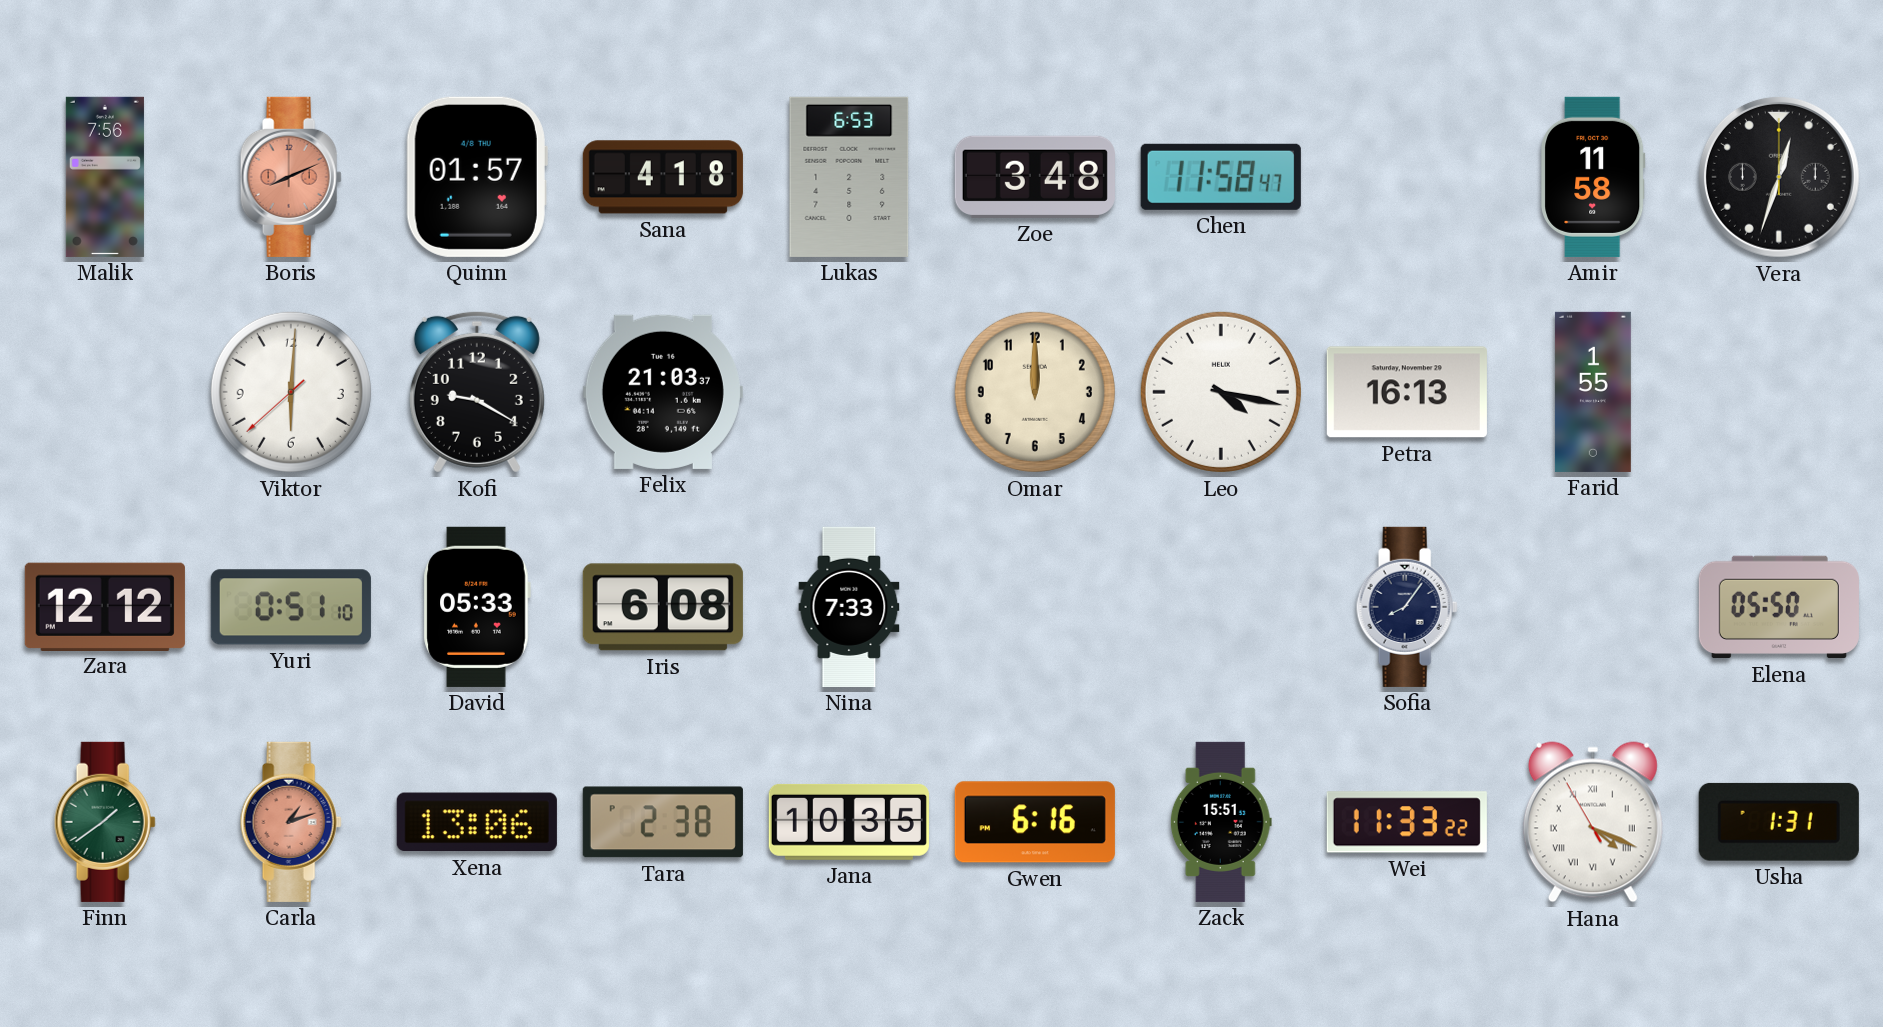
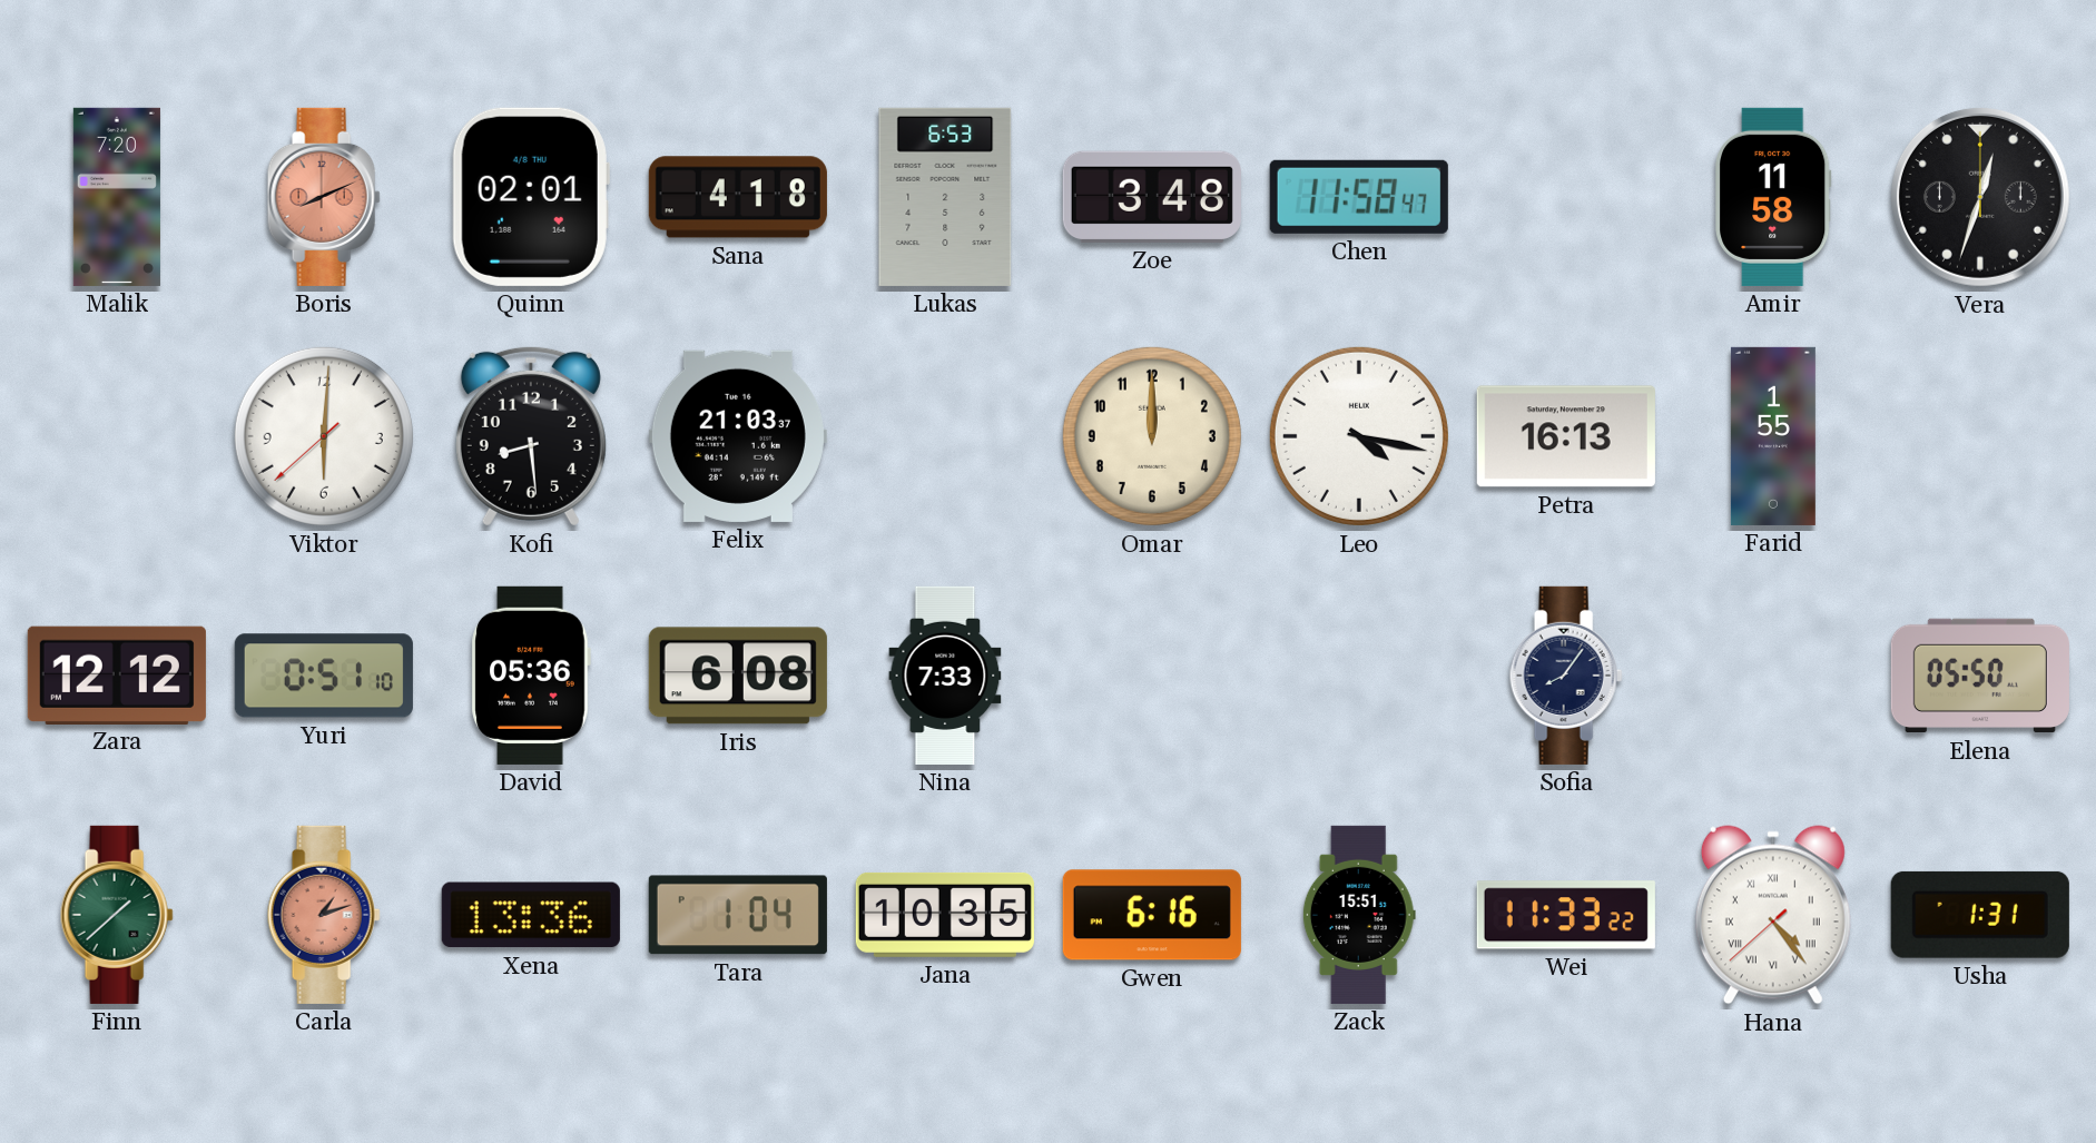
Malik: 7:56 -> 7:20
Quinn: 01:57 -> 02:01
Kofi: 9:20 -> 8:29
David: 05:33 -> 05:36
Finn: 1:39 -> 1:38
Xena: 13:06 -> 13:36
Tara: 2:38 -> 1:04
Hana: 4:18 -> 4:23
